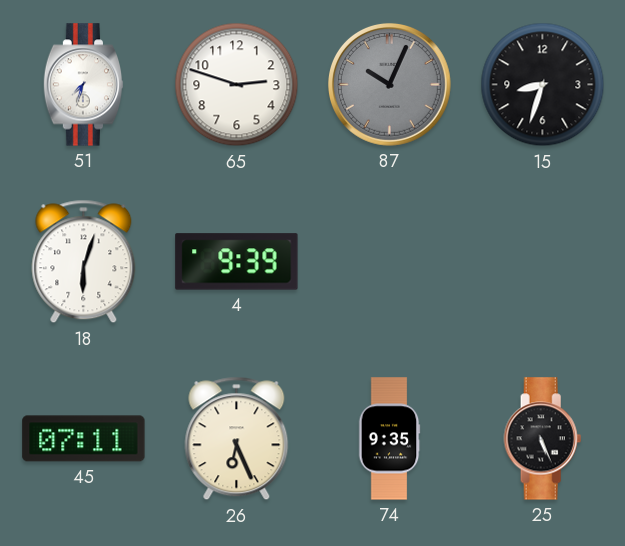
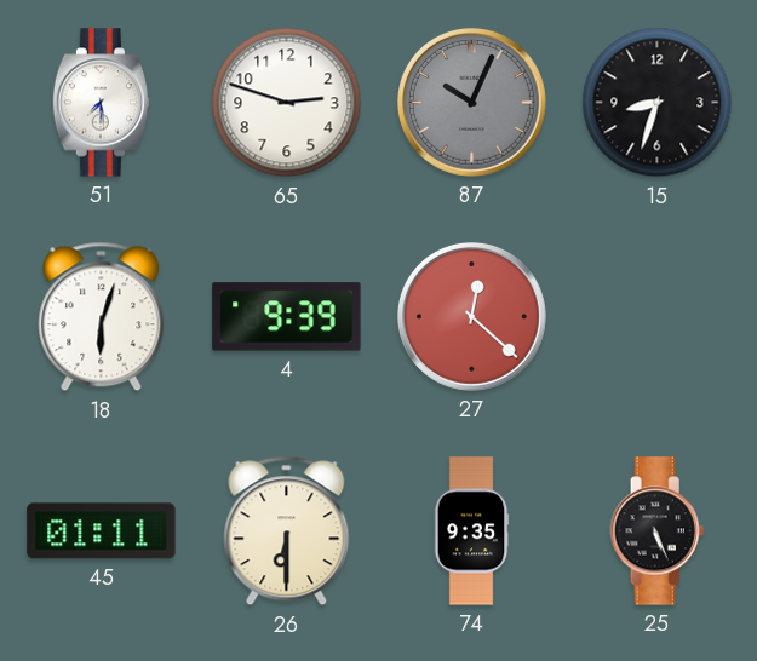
51: 7:33 -> 7:29
27: none -> 12:22
45: 07:11 -> 01:11
26: 6:26 -> 6:30
